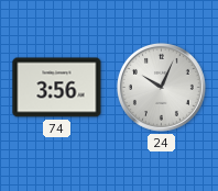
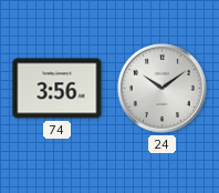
24: 10:04 -> 10:09
